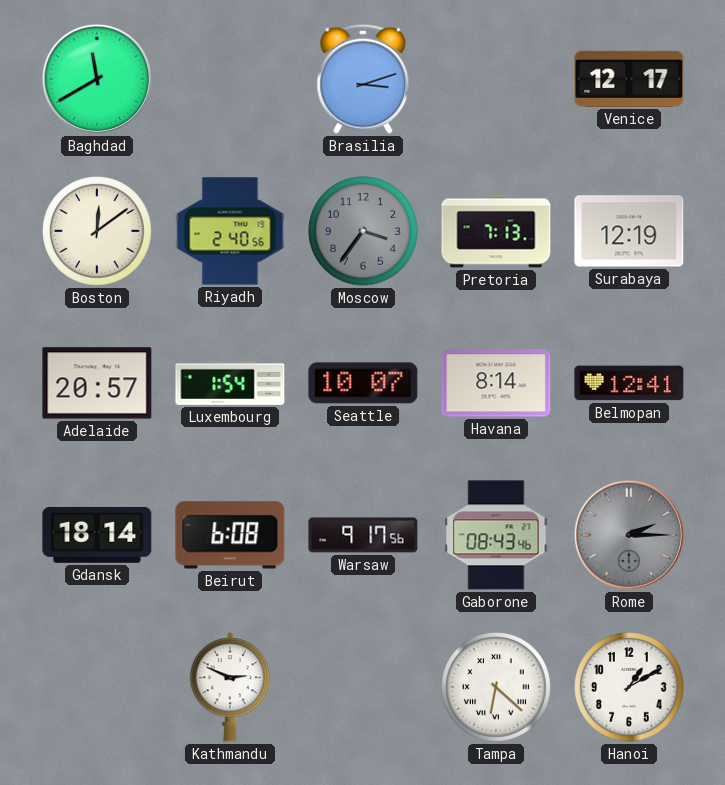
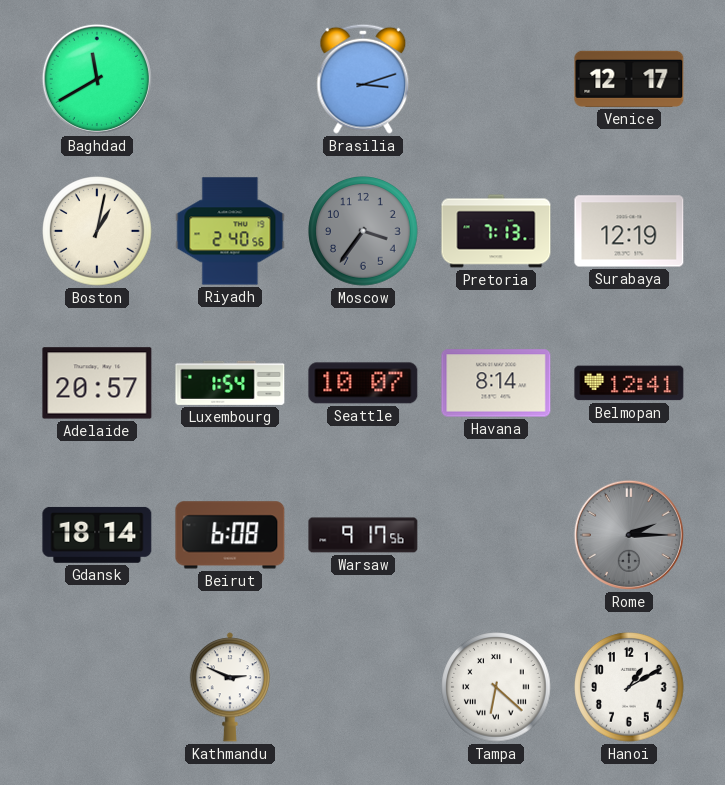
Boston: 12:09 -> 1:02
Gaborone: 08:43 -> none
